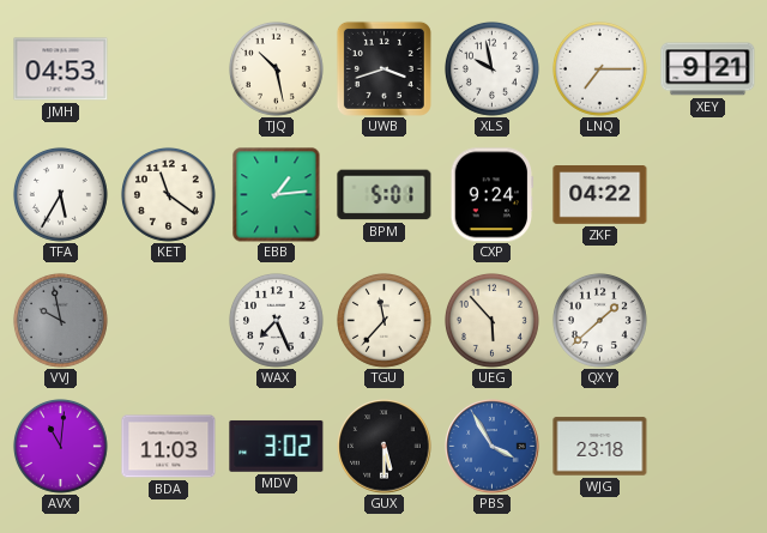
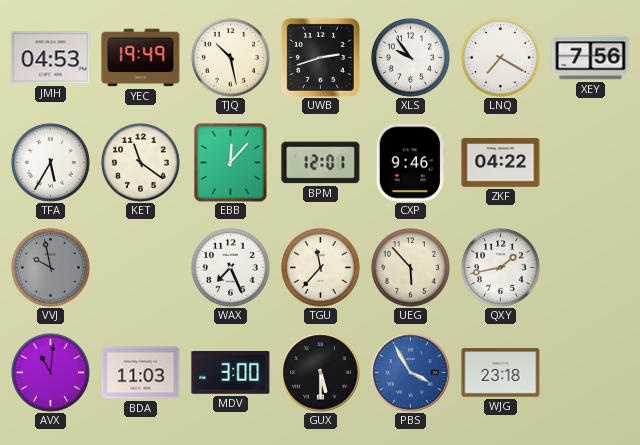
YEC: none -> 19:49
UWB: 3:42 -> 2:42
XLS: 9:58 -> 9:54
LNQ: 7:15 -> 7:20
XEY: 9:21 -> 7:56
EBB: 1:14 -> 12:07
BPM: 5:01 -> 12:01
CXP: 9:24 -> 9:46
QXY: 1:38 -> 1:43
MDV: 3:02 -> 3:00
